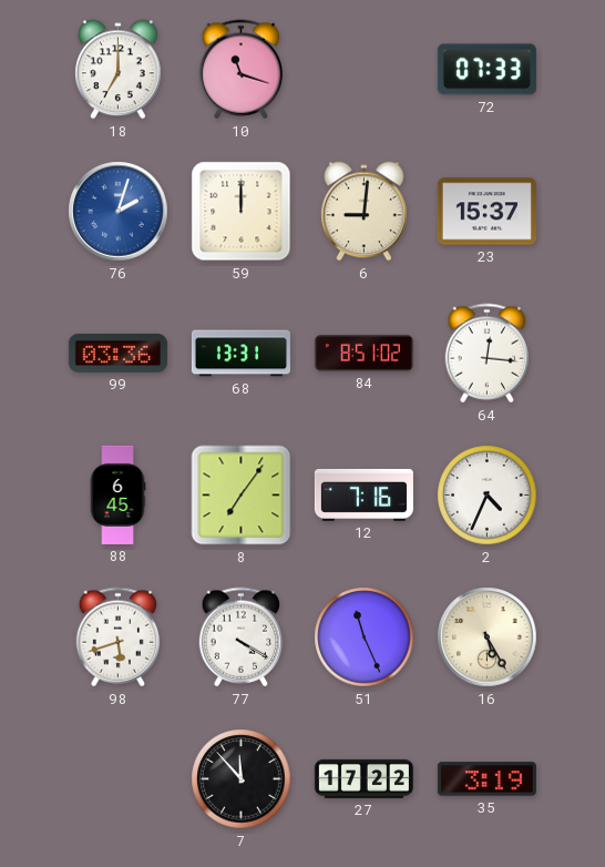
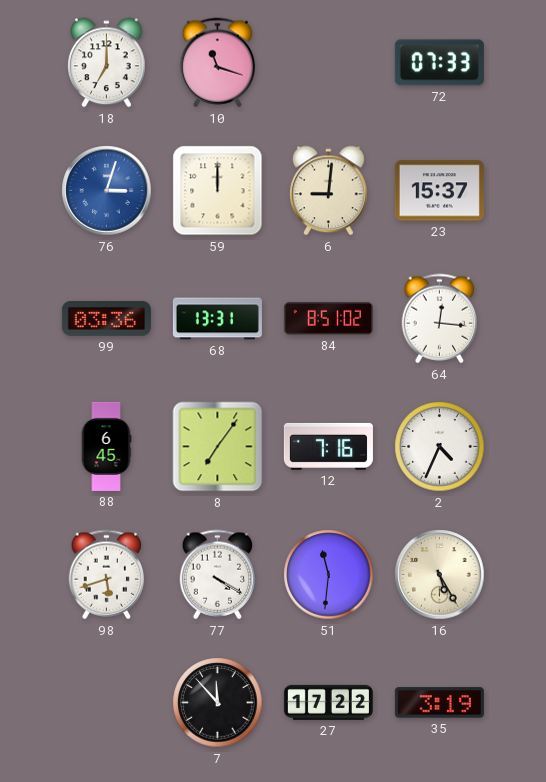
76: 2:03 -> 3:03
51: 11:26 -> 11:31
